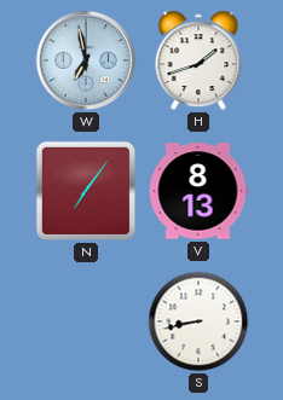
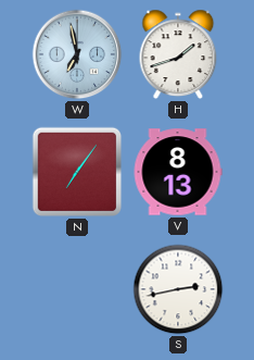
S: 8:43 -> 2:43
